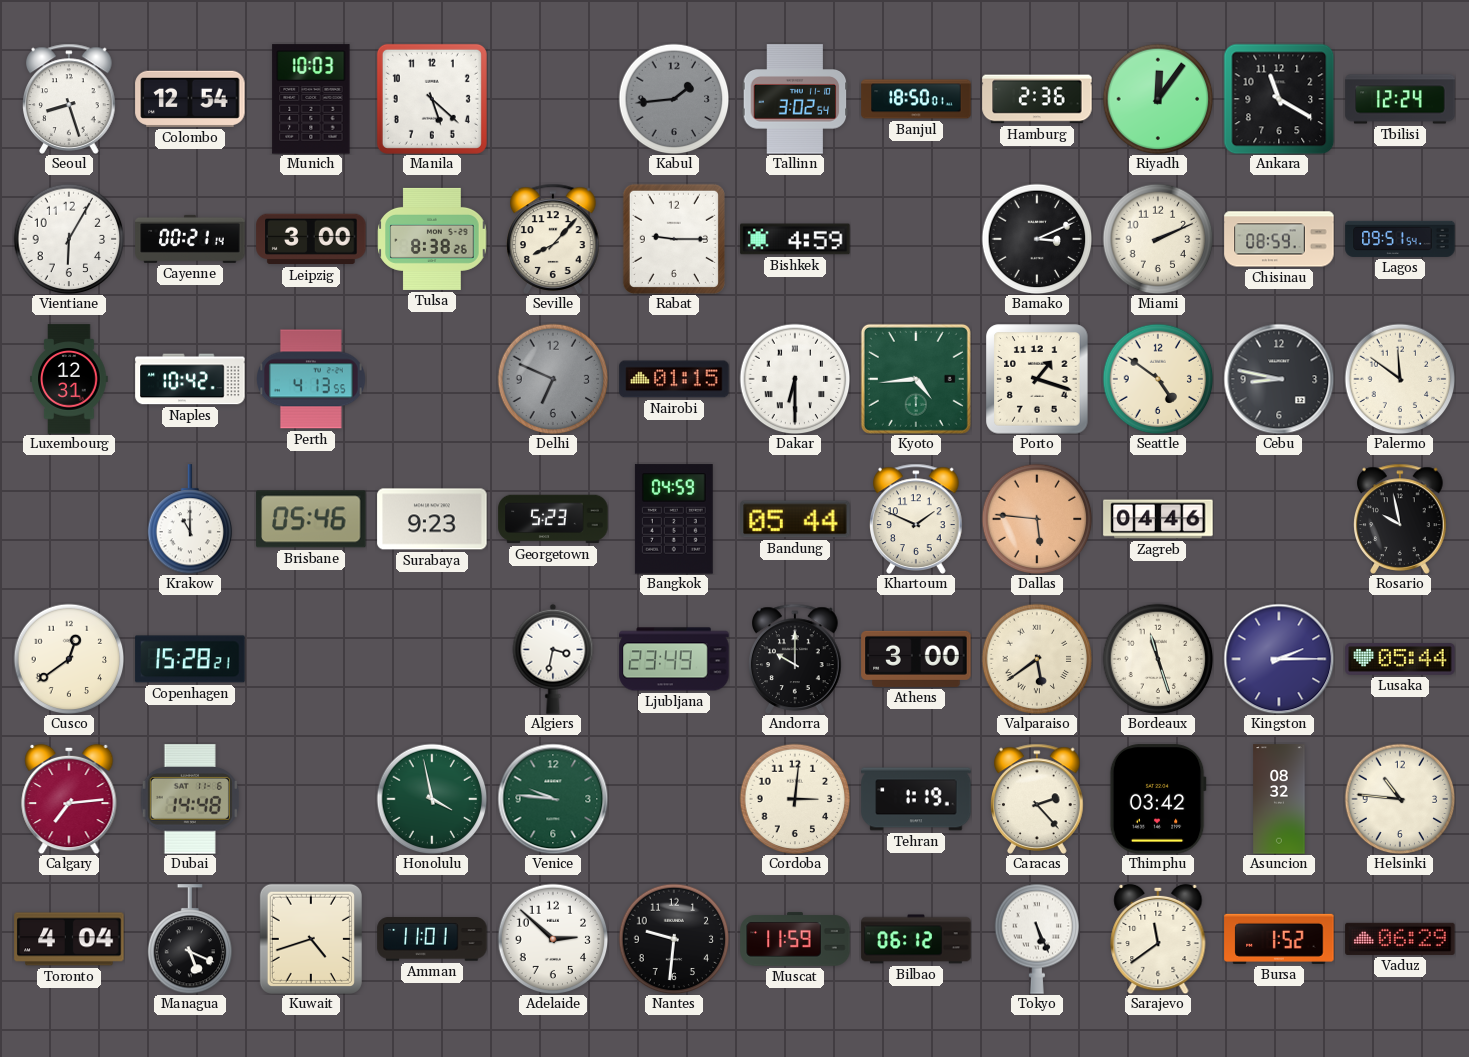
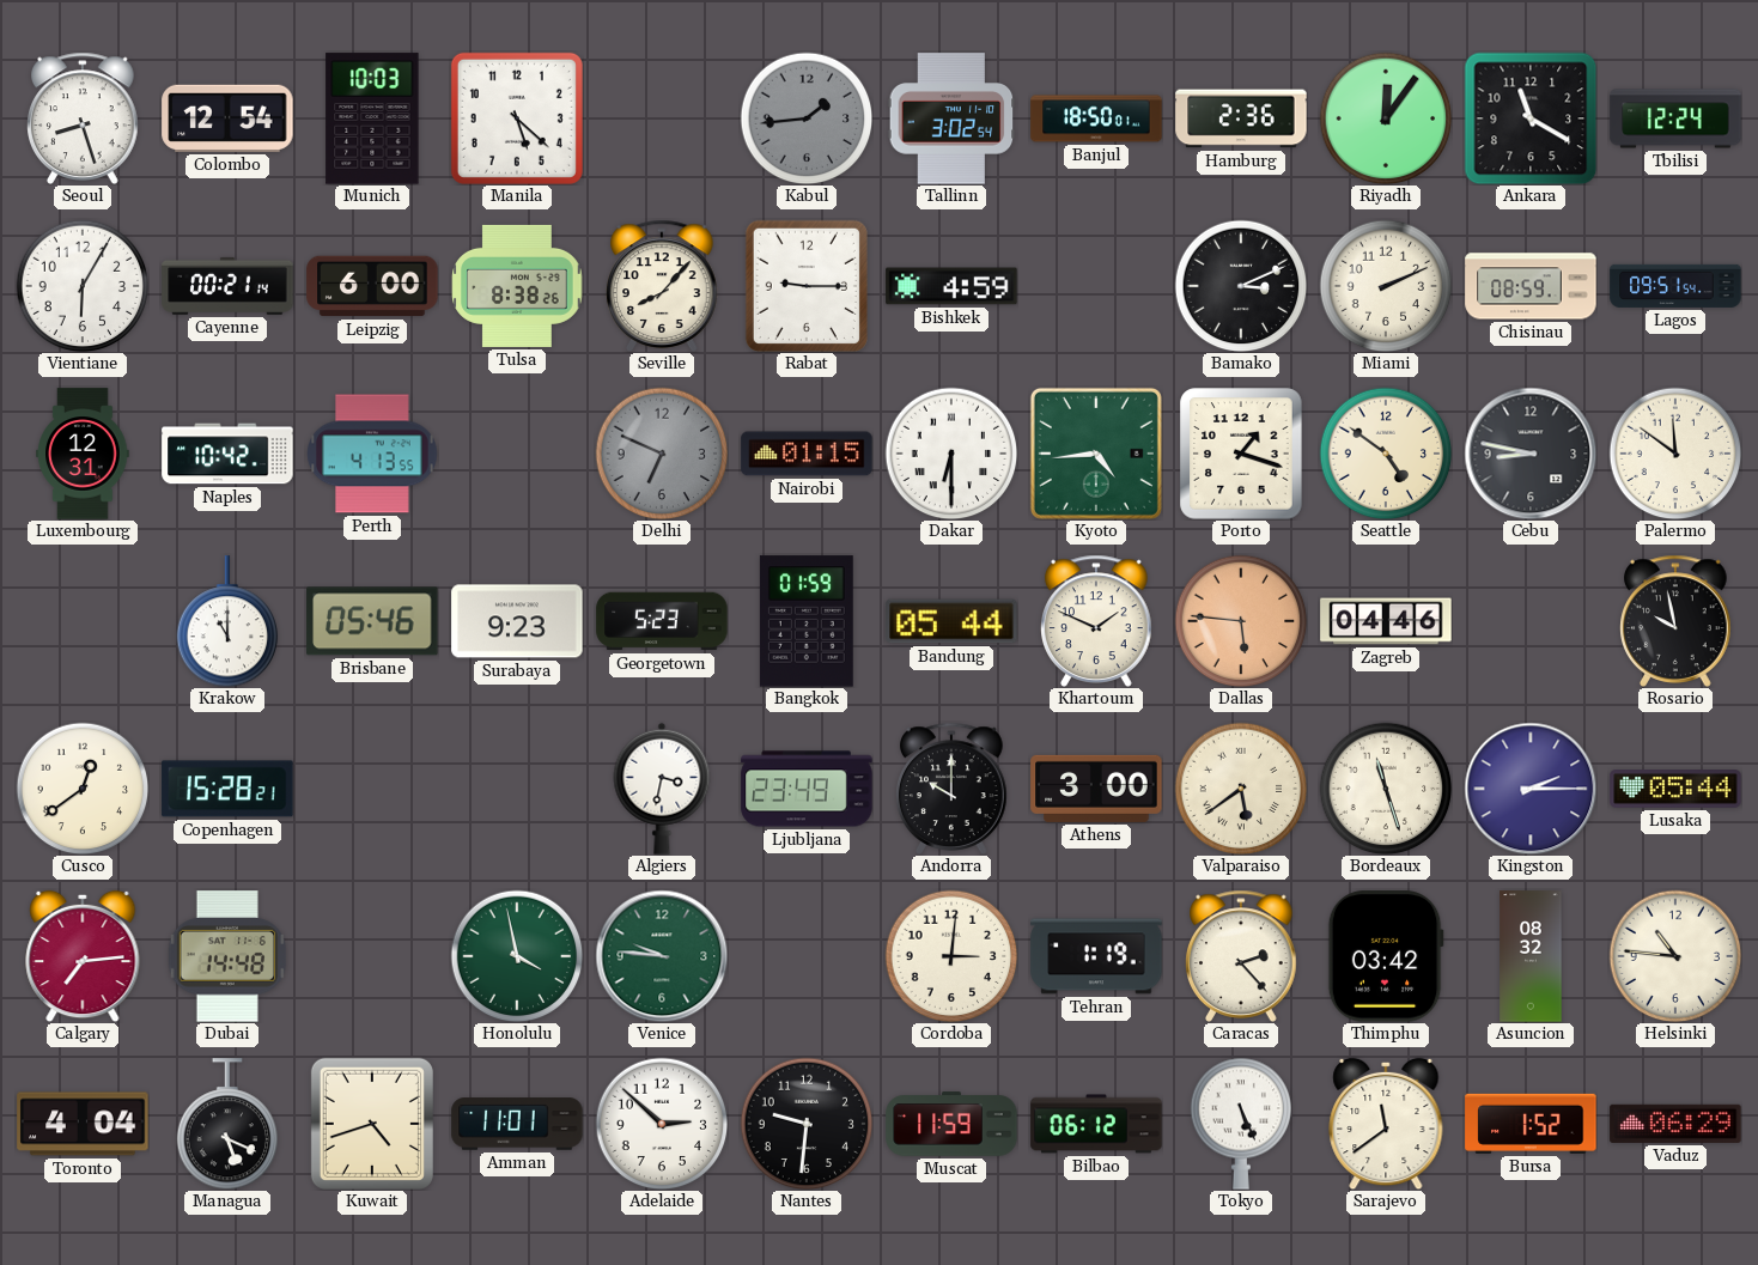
Leipzig: 3:00 -> 6:00
Bangkok: 04:59 -> 01:59
